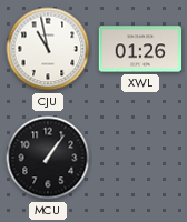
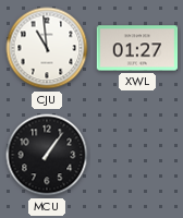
CJU: 10:58 -> 10:59
XWL: 01:26 -> 01:27
